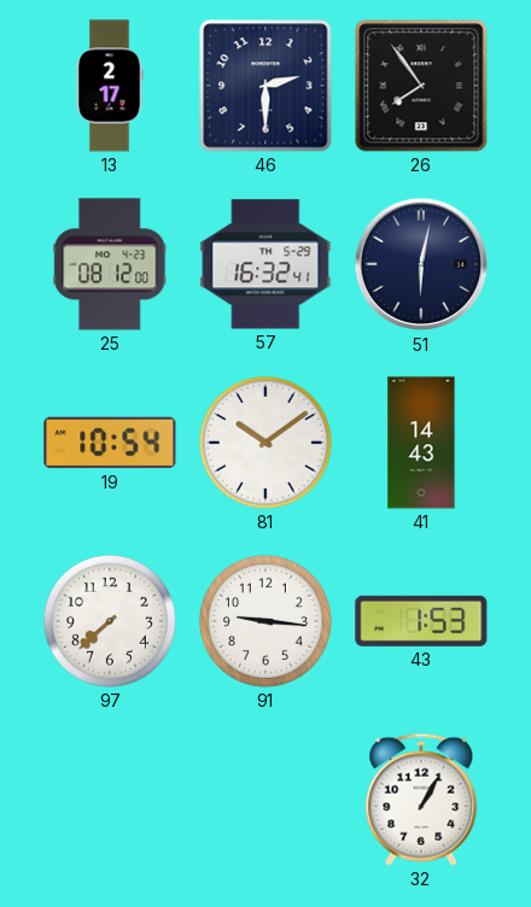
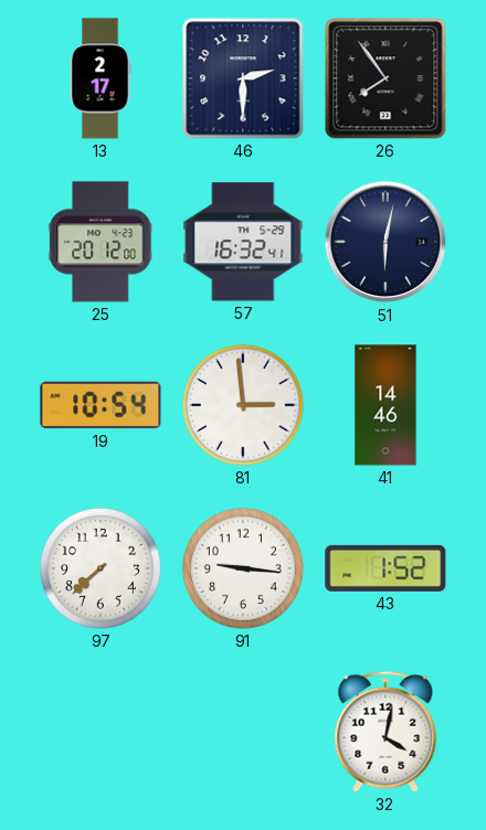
25: 08:12 -> 20:12
81: 10:09 -> 2:59
41: 14:43 -> 14:46
43: 1:53 -> 1:52
32: 1:05 -> 4:02
